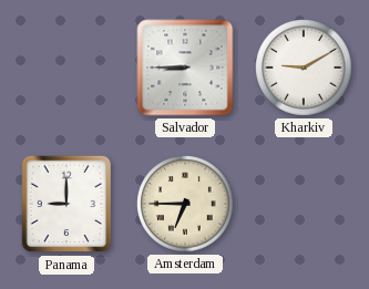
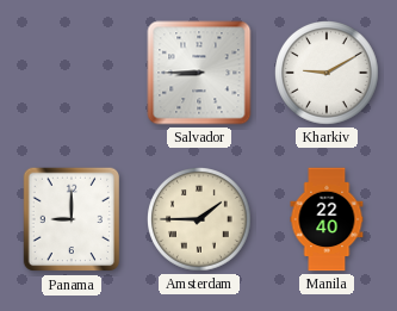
Amsterdam: 6:45 -> 1:45
Manila: none -> 22:40
